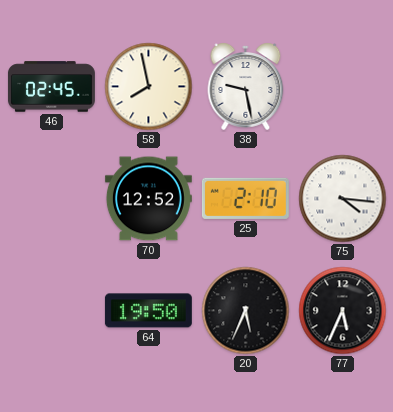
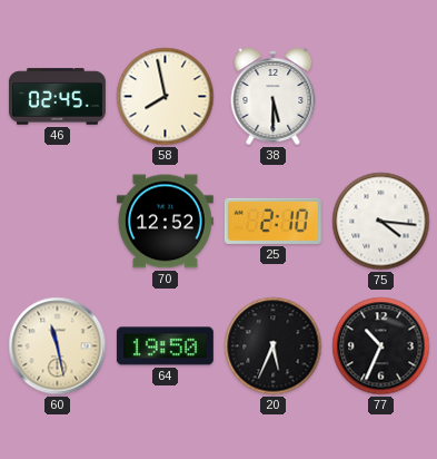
38: 9:28 -> 5:30
60: none -> 11:28
77: 5:34 -> 10:34
